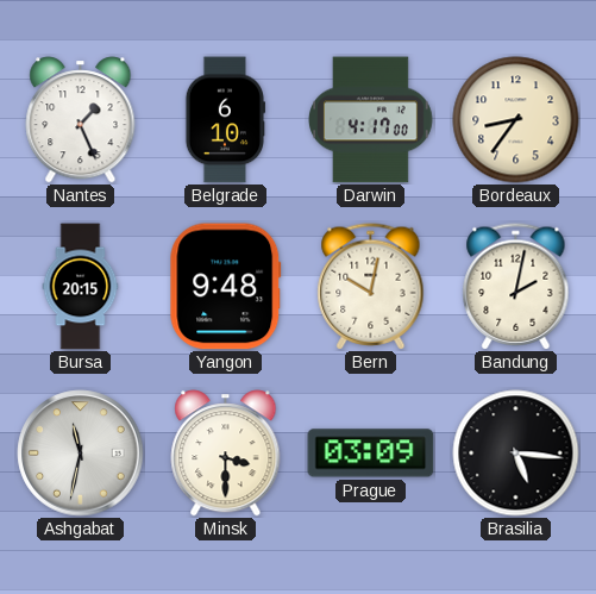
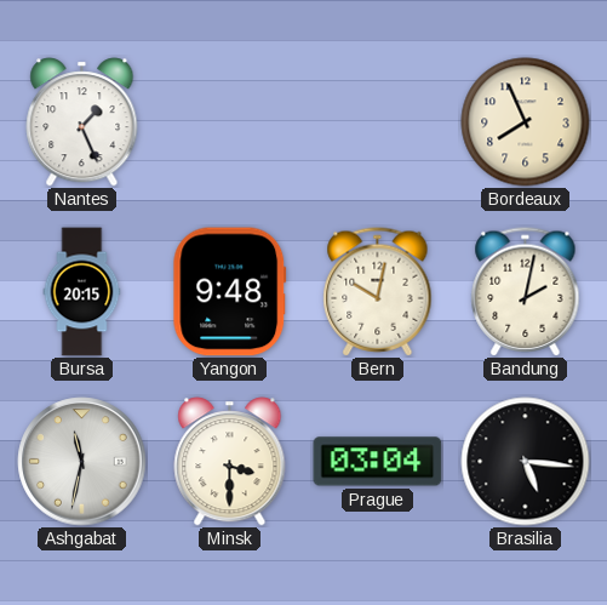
Belgrade: 6:10 -> none
Darwin: 4:17 -> none
Bordeaux: 8:36 -> 7:56
Prague: 03:09 -> 03:04
